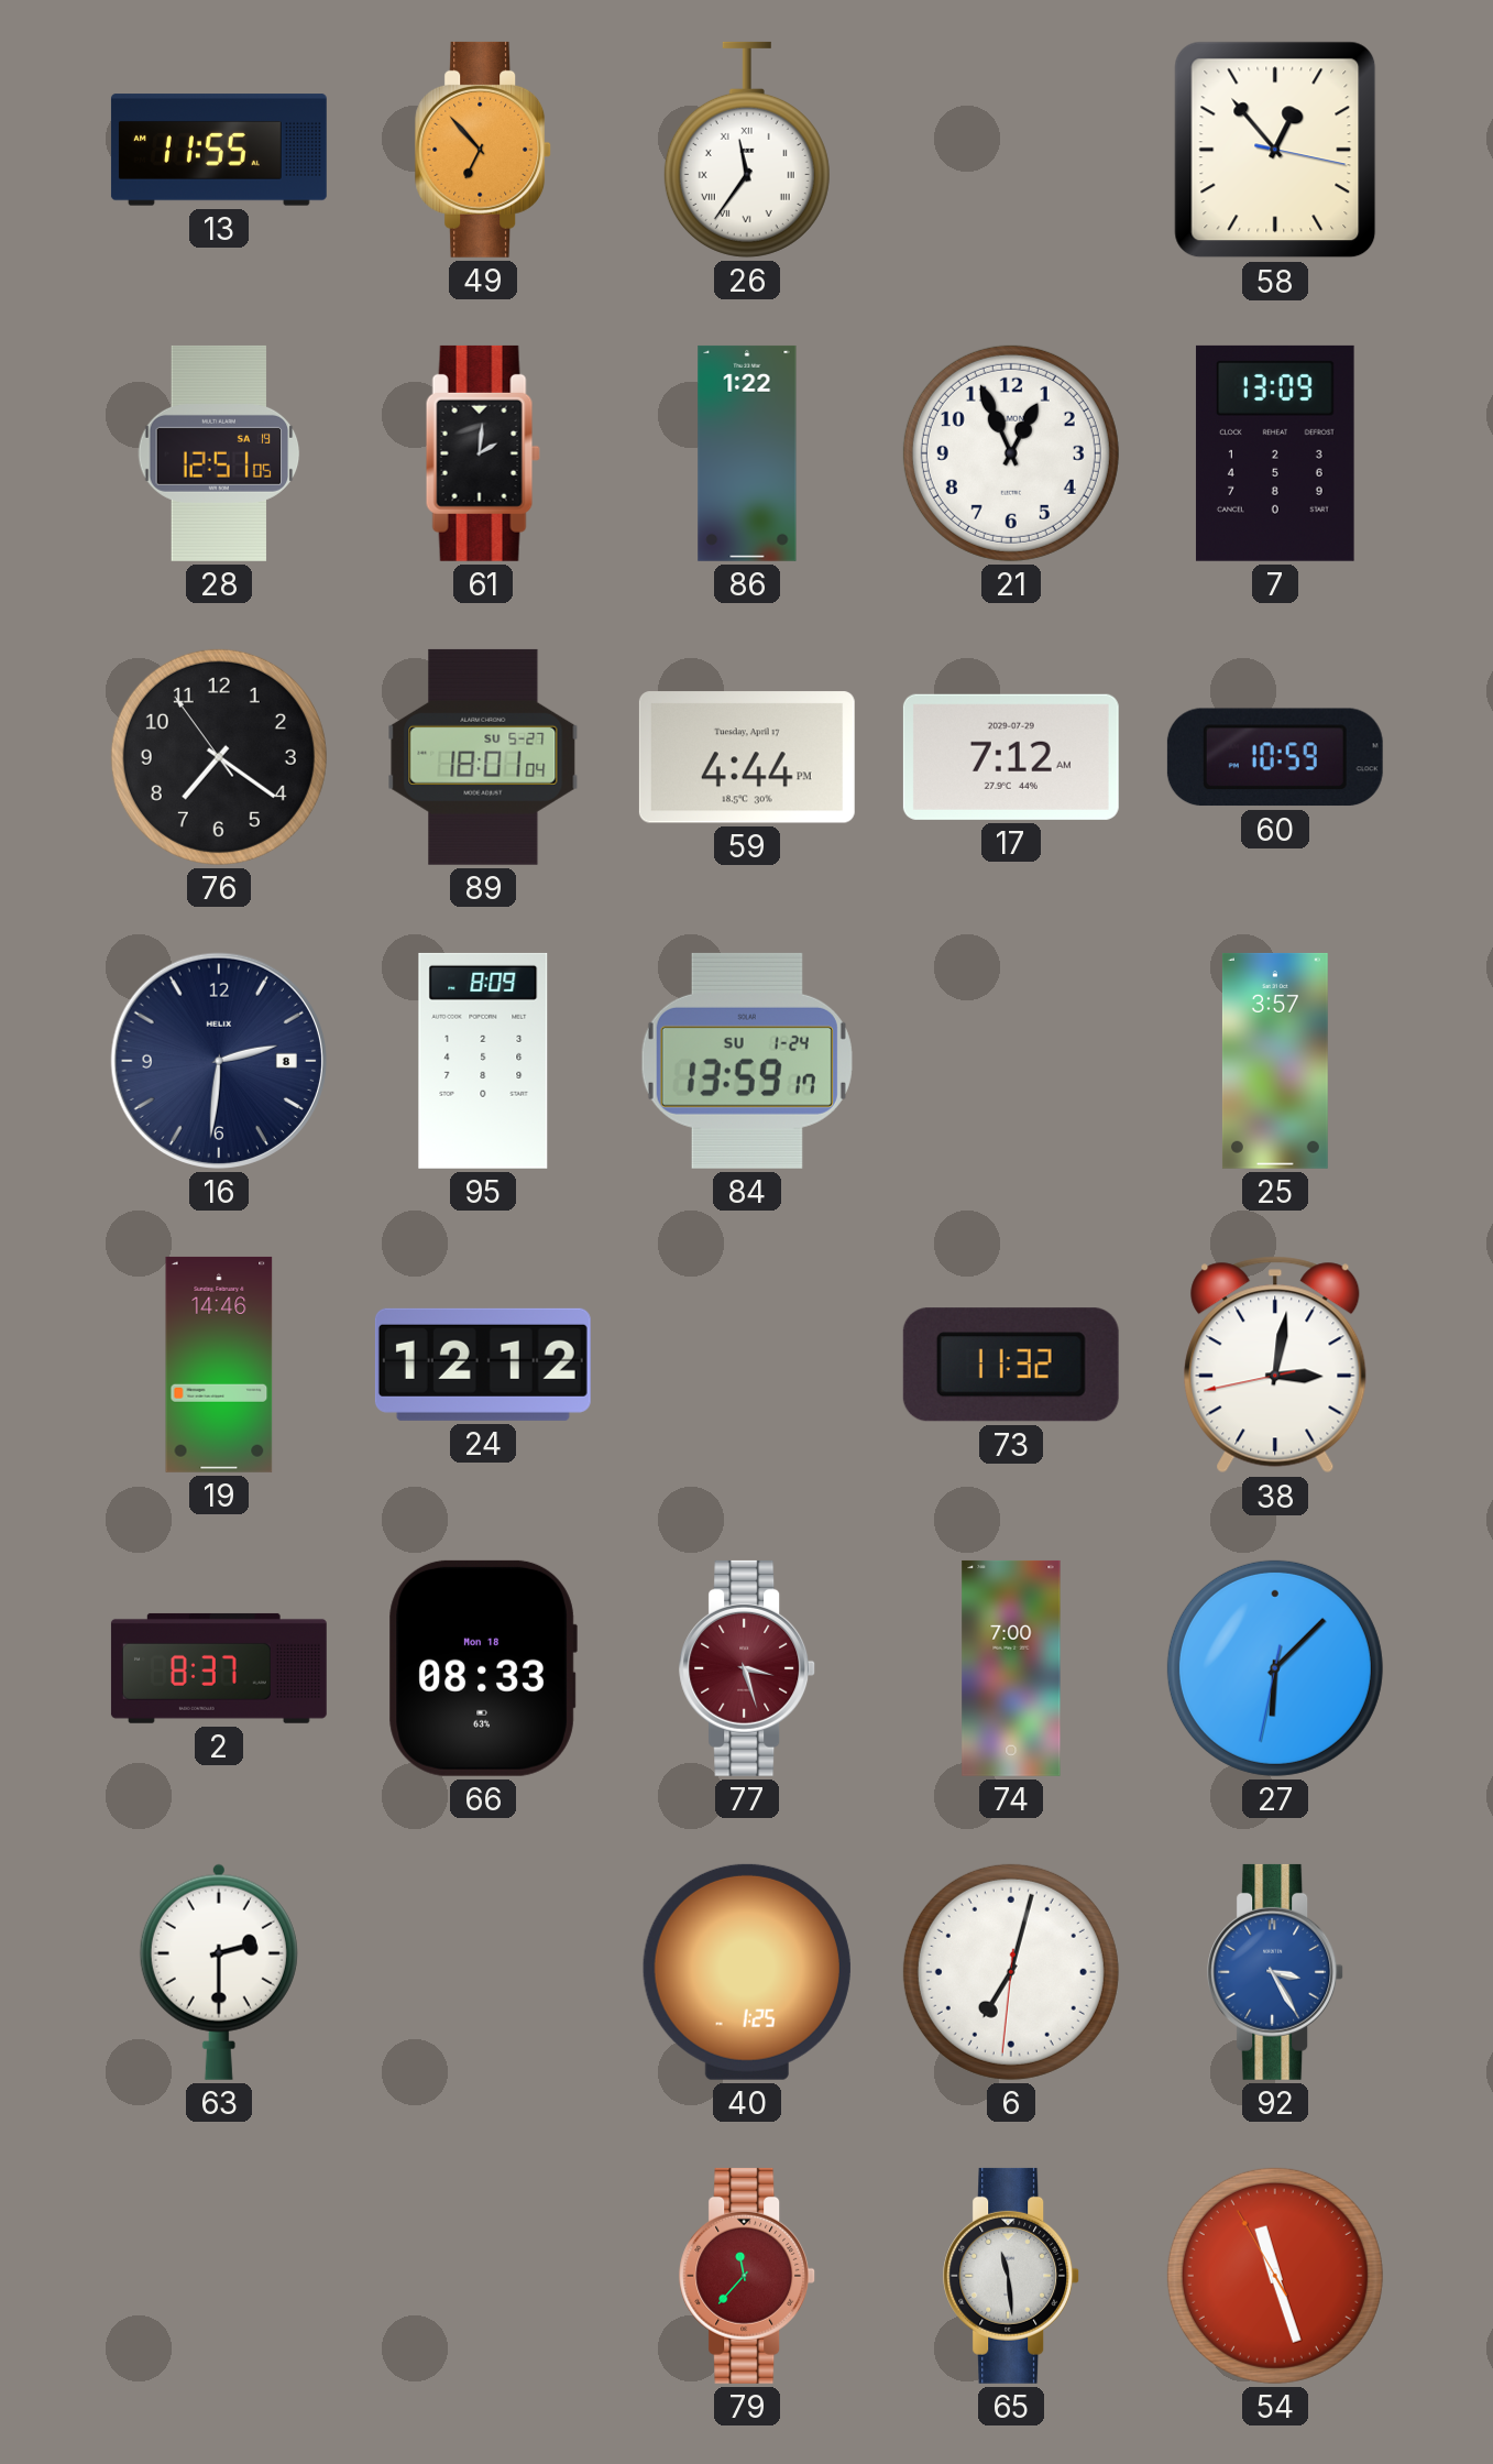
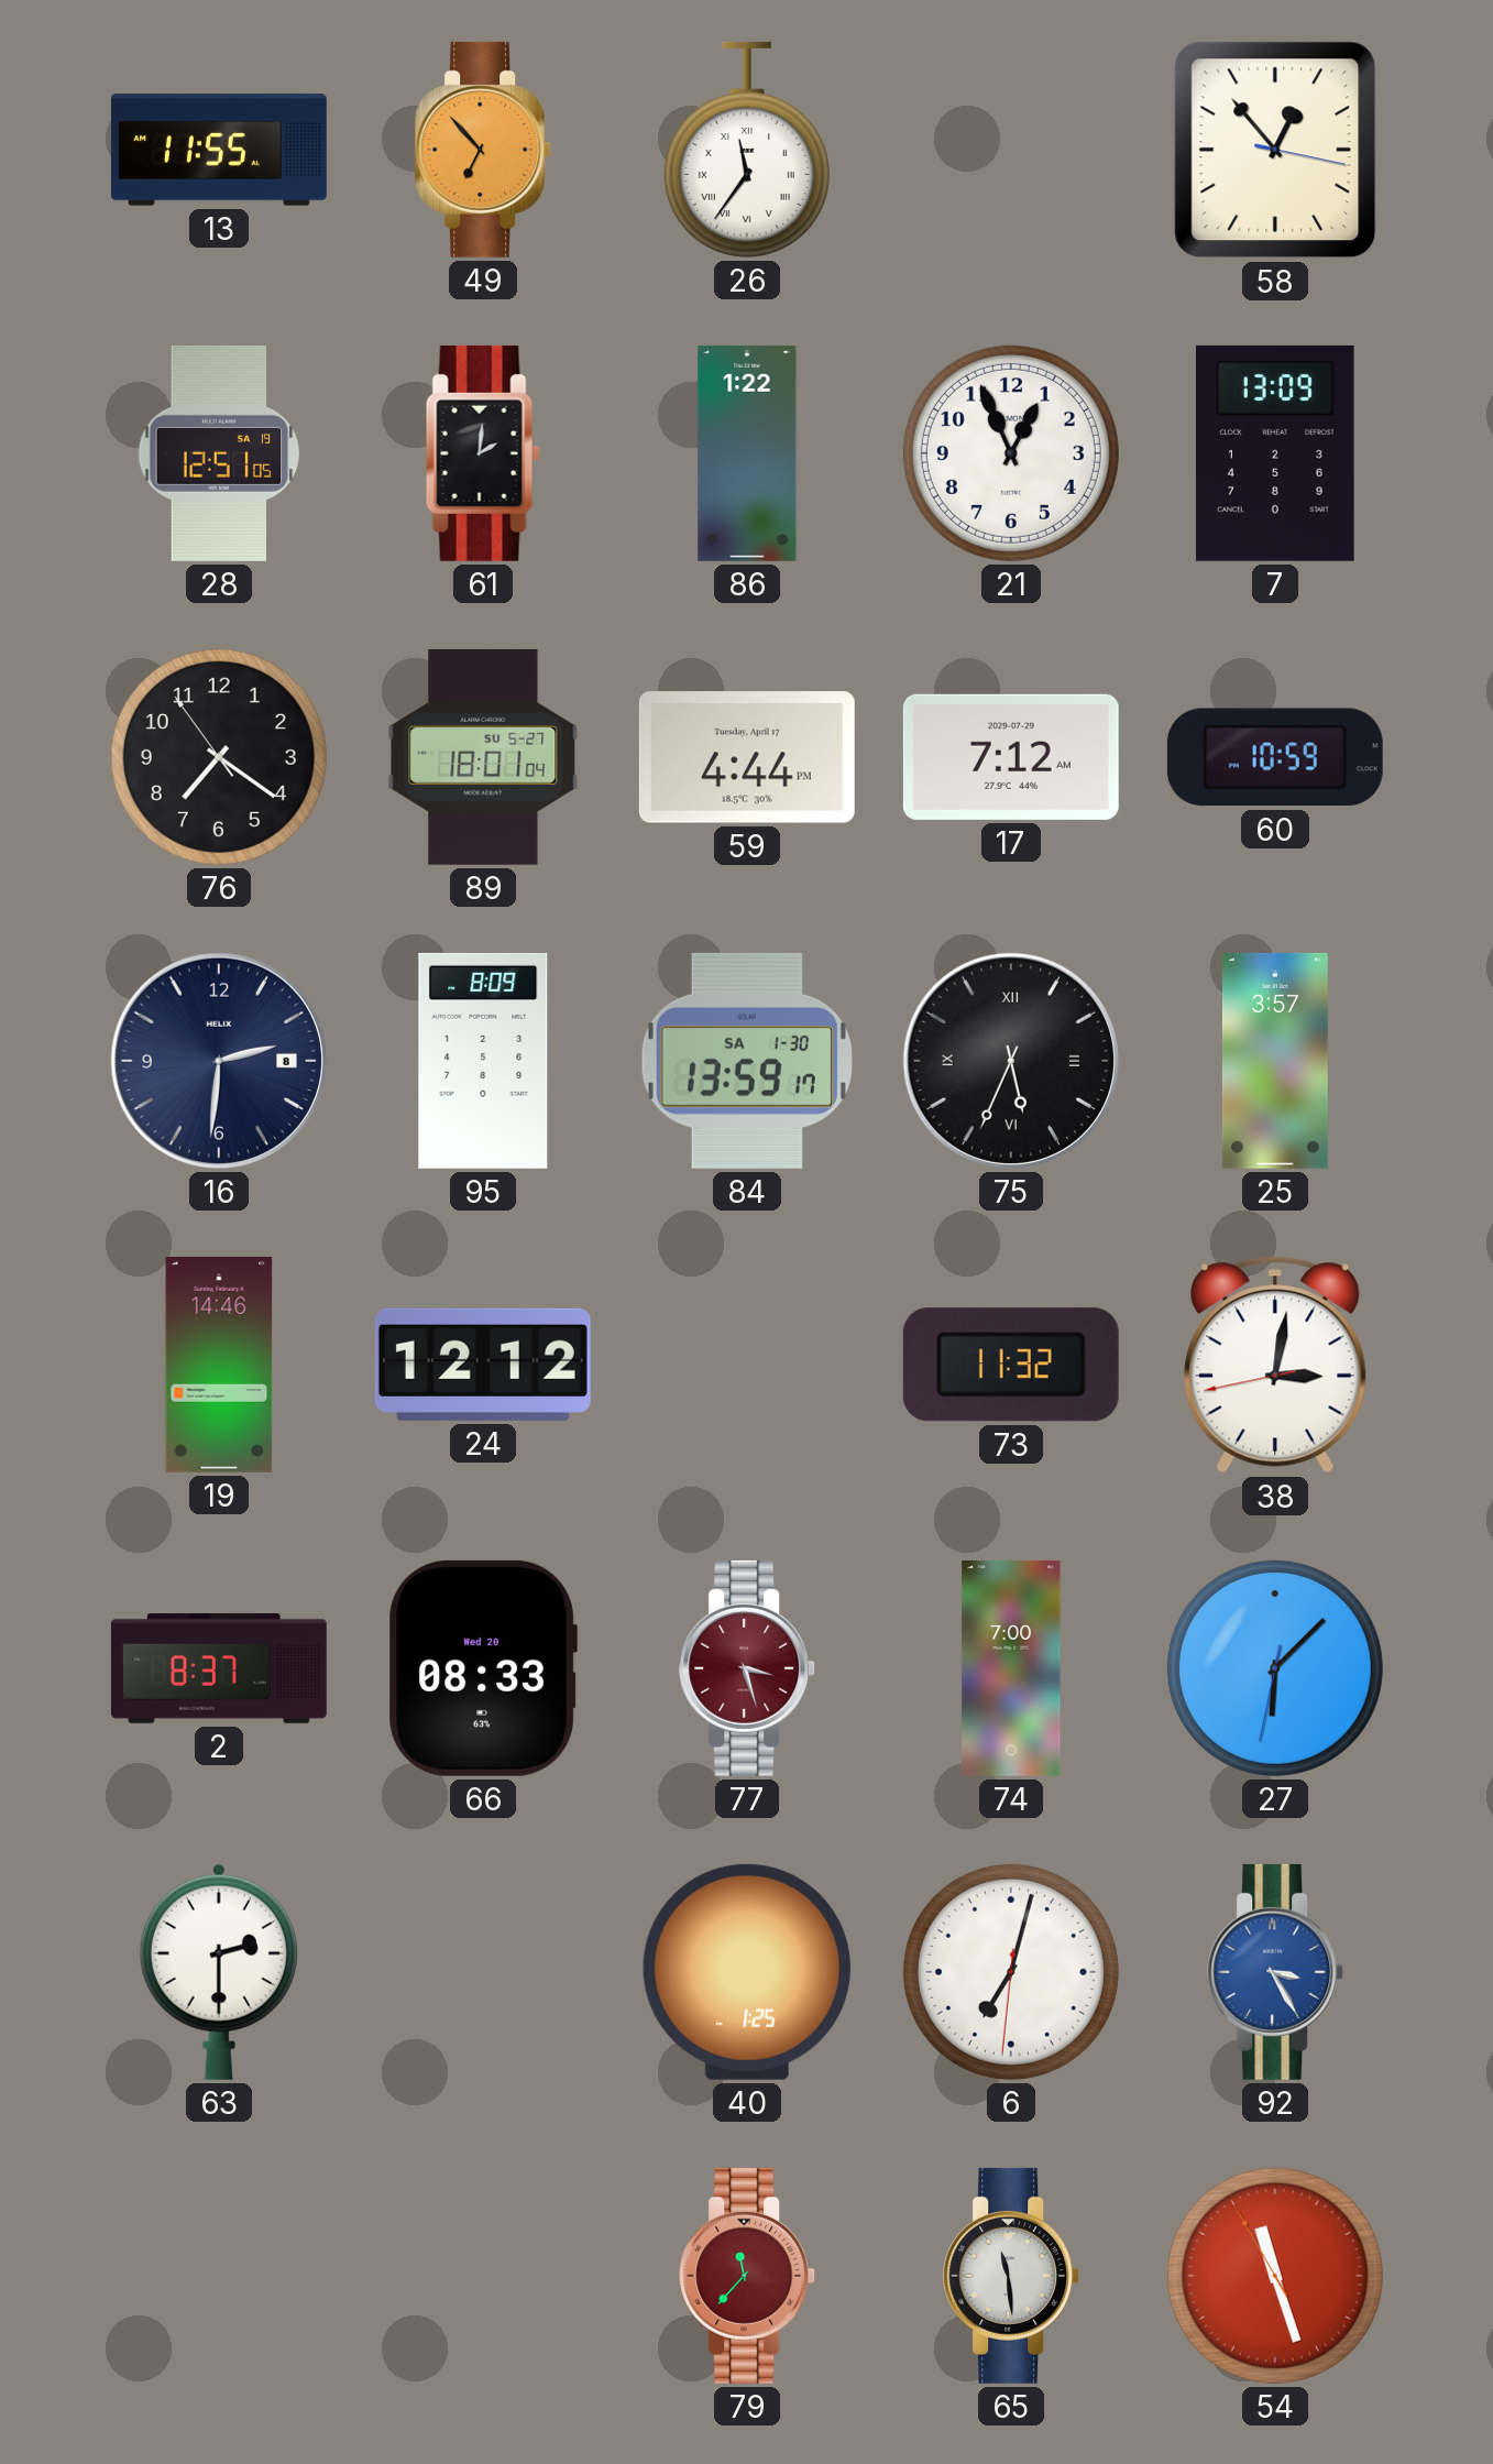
84 date: SU 1-24 -> SA 1-30
75: none -> 5:34
66 date: Mon 18 -> Wed 20
